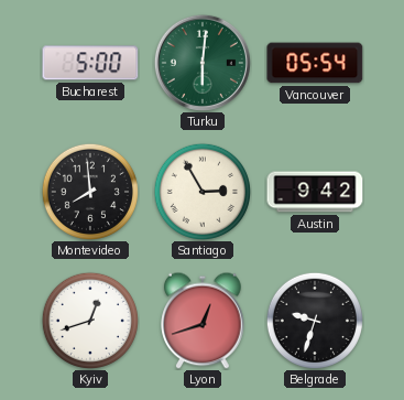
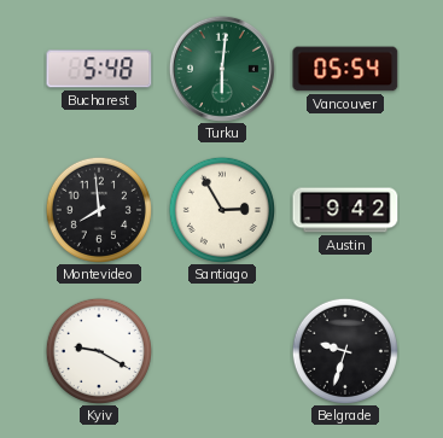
Bucharest: 5:00 -> 5:48
Kyiv: 12:42 -> 9:20
Lyon: 12:42 -> none
